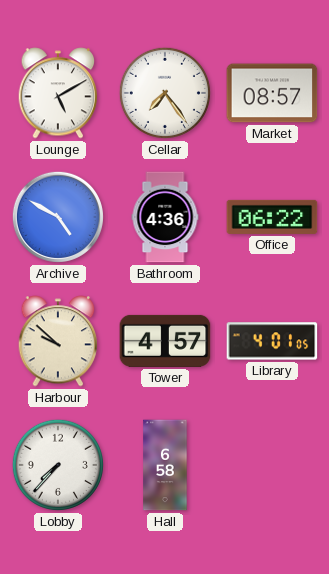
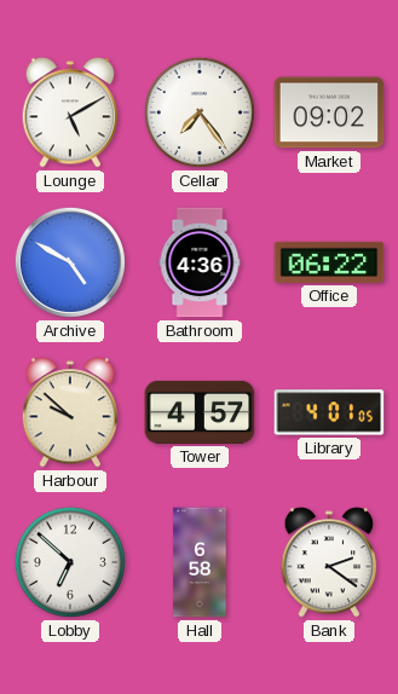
Market: 08:57 -> 09:02
Lobby: 7:37 -> 6:52
Bank: none -> 2:21
